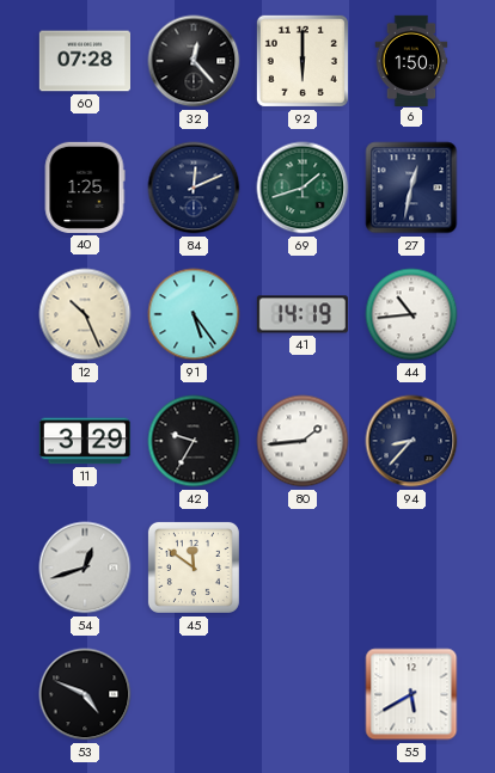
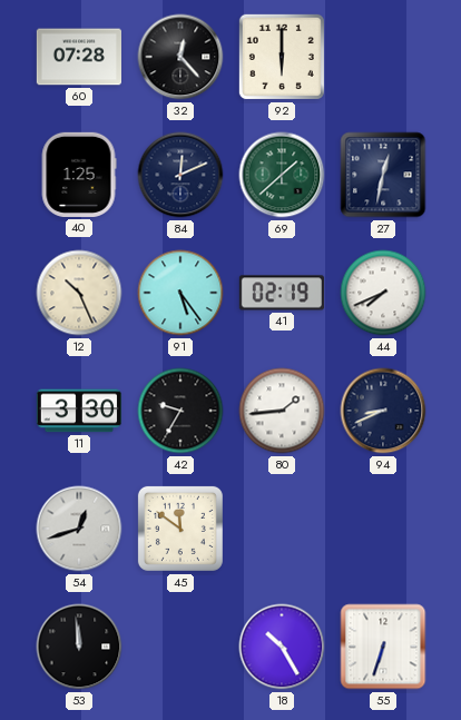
6: 1:50 -> none
69: 1:42 -> 1:38
41: 14:19 -> 02:19
44: 10:44 -> 7:41
11: 3:29 -> 3:30
94: 8:37 -> 8:41
53: 4:49 -> 11:59
18: none -> 10:25
55: 5:40 -> 6:33
